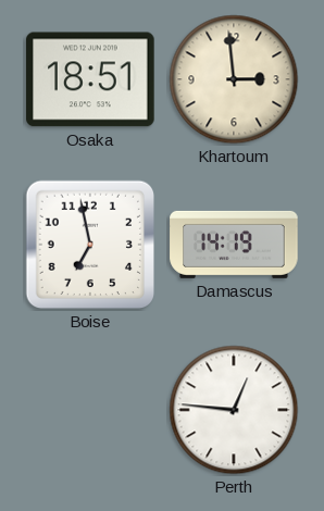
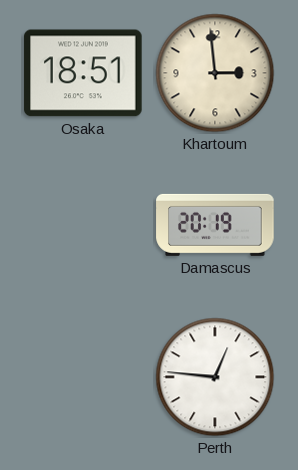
Boise: 6:58 -> none
Damascus: 14:19 -> 20:19
